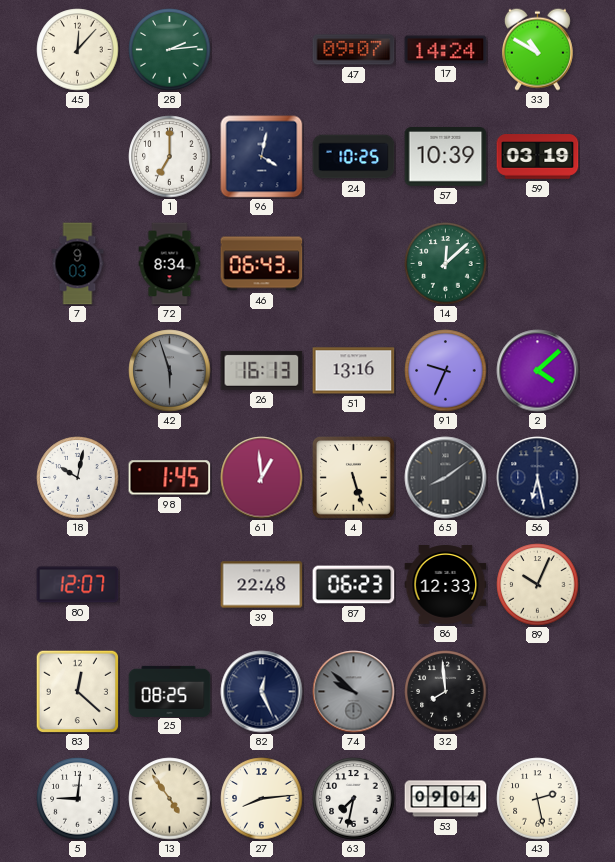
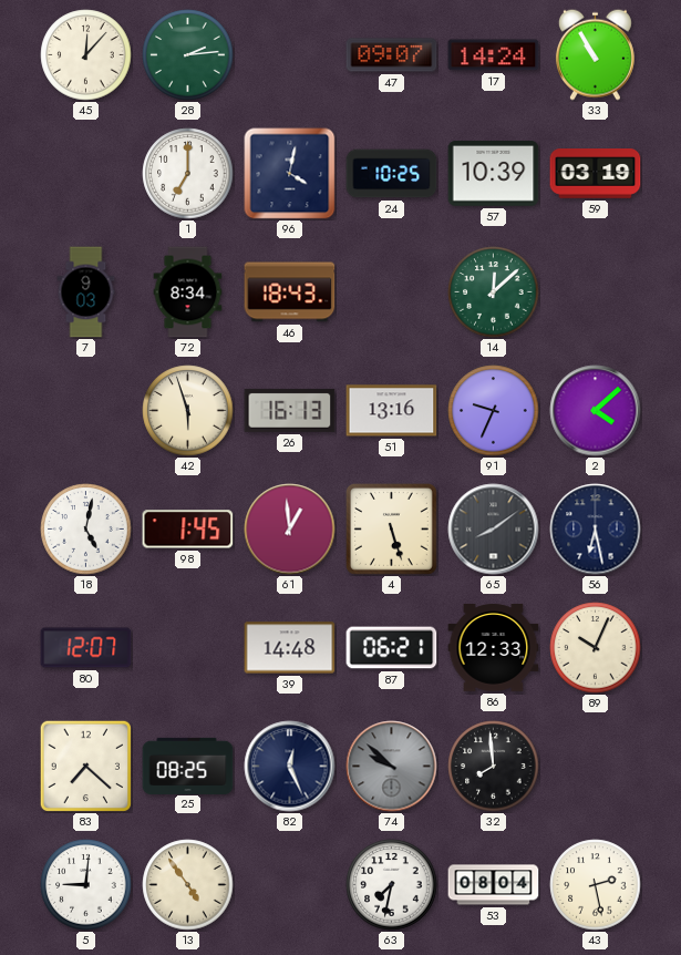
33: 10:50 -> 10:55
46: 06:43 -> 18:43
42 dial: grey -> cream
18: 10:02 -> 5:02
39: 22:48 -> 14:48
87: 06:23 -> 06:21
83: 12:22 -> 7:22
27: 8:14 -> none
53: 09:04 -> 08:04
